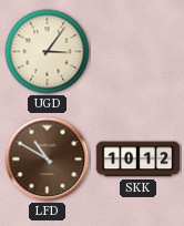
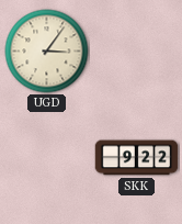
LFD: 10:50 -> none
SKK: 10:12 -> 9:22
